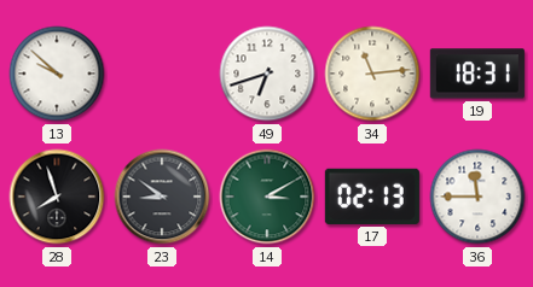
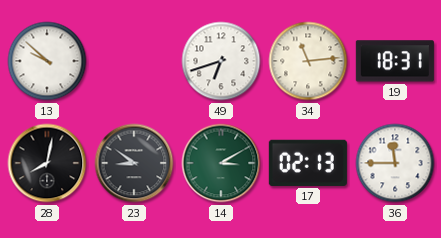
28: 7:57 -> 8:02
